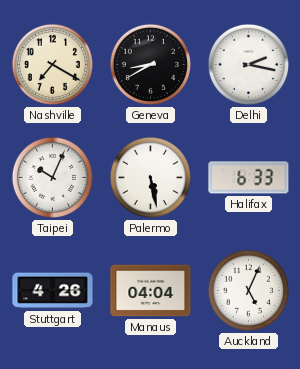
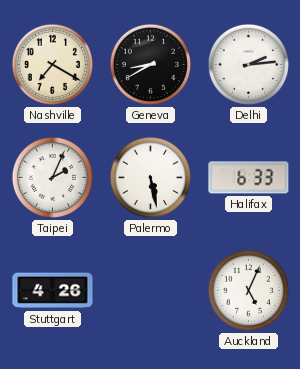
Delhi: 2:17 -> 2:14
Taipei: 10:04 -> 2:04
Manaus: 04:04 -> none
